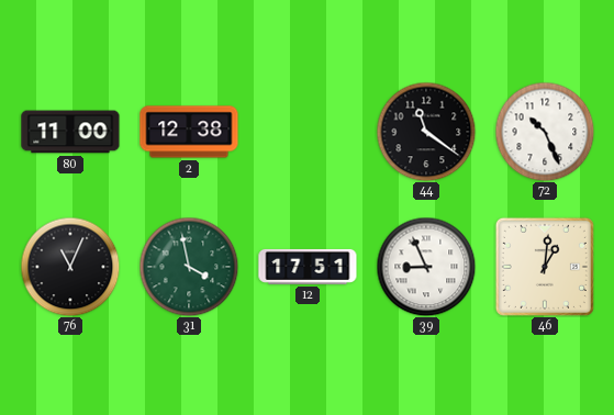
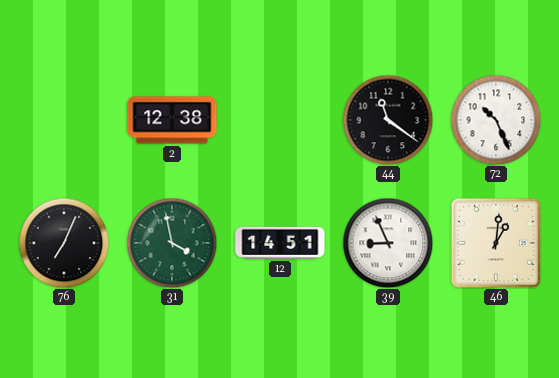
80: 11:00 -> none
76: 11:04 -> 7:04
12: 17:51 -> 14:51
